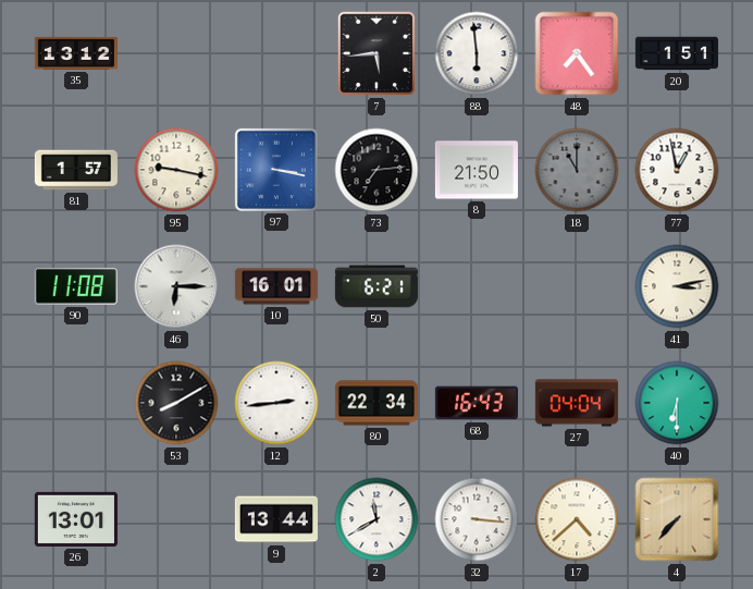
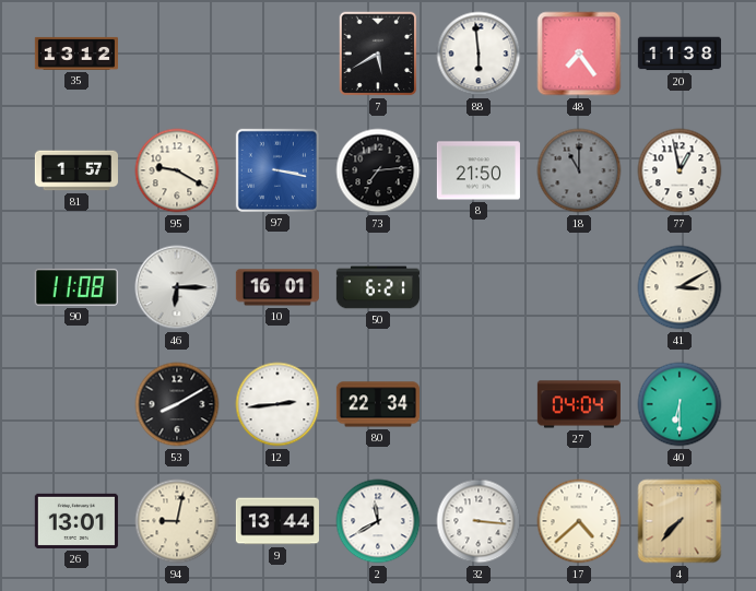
7: 5:44 -> 5:40
20: 1:51 -> 11:38
95: 9:17 -> 9:20
41: 3:13 -> 3:10
68: 16:43 -> none
94: none -> 9:02
